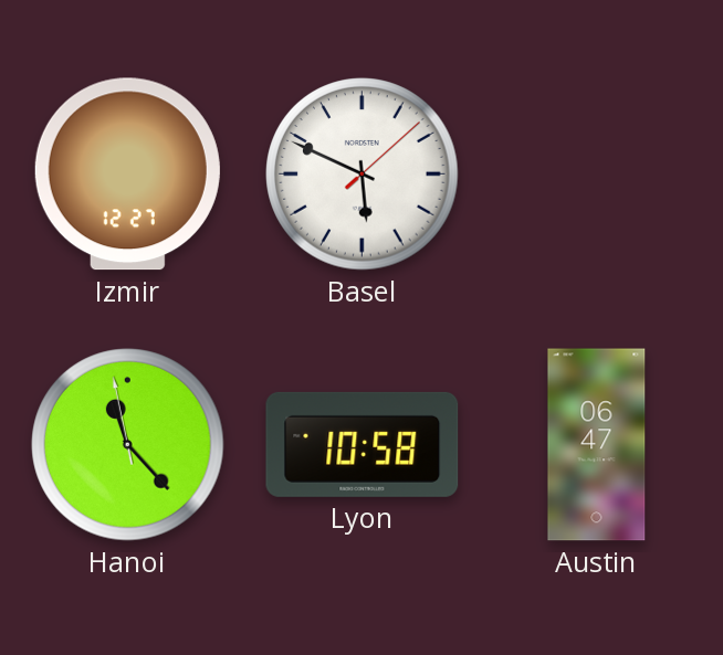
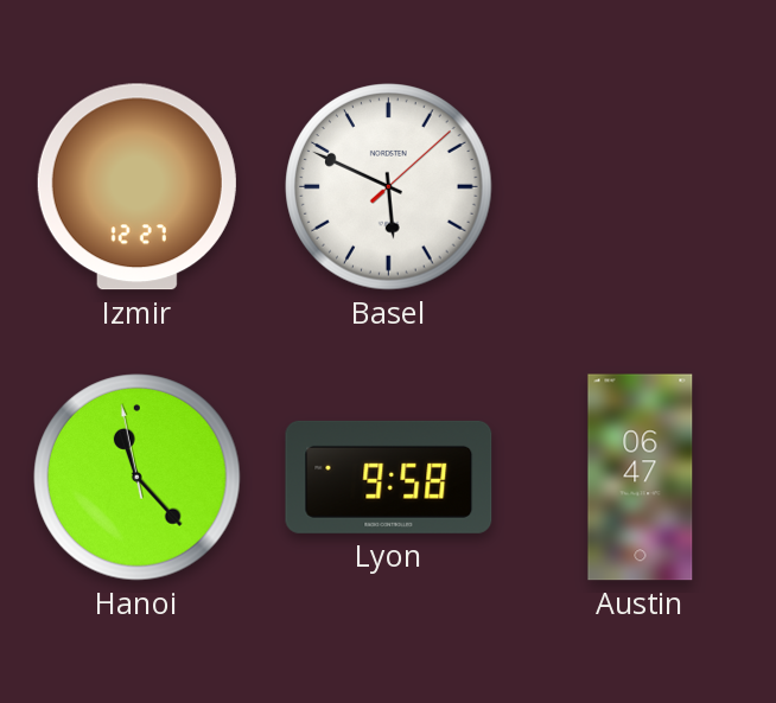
Lyon: 10:58 -> 9:58
